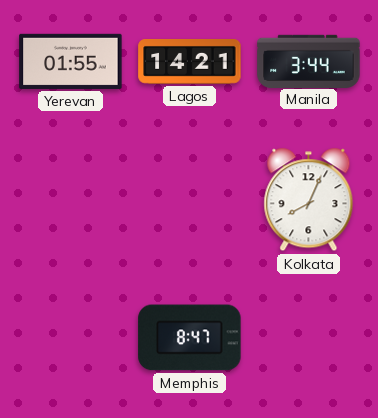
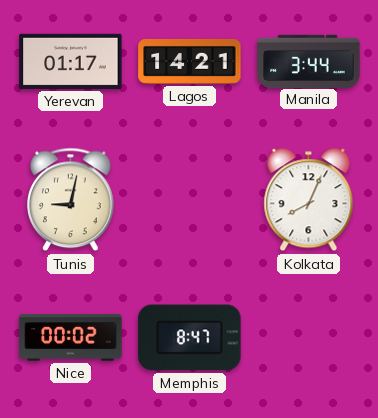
Yerevan: 01:55 -> 01:17
Tunis: none -> 9:02
Nice: none -> 00:02
